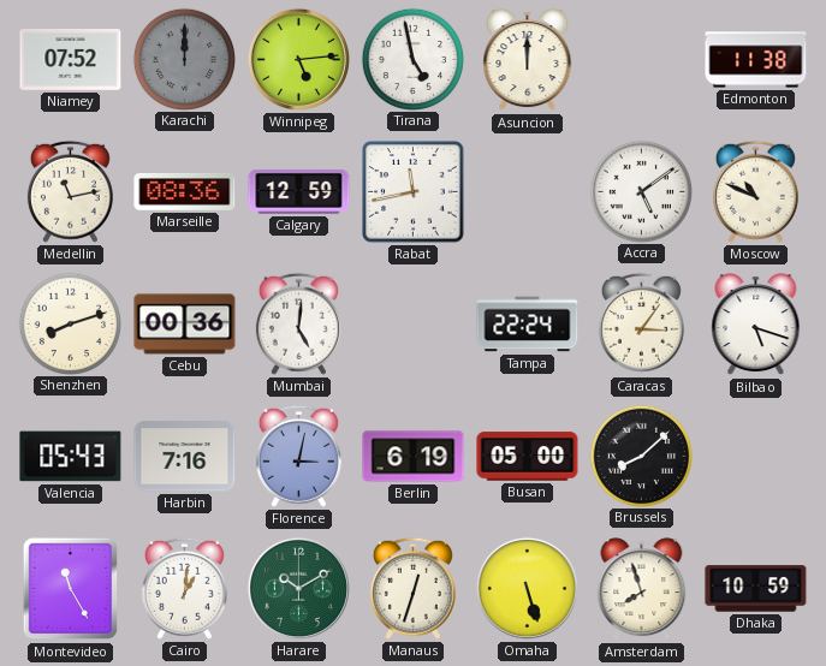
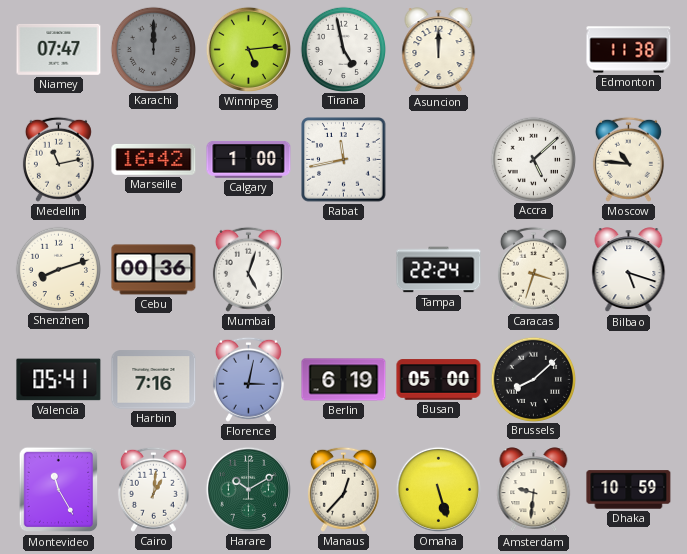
Niamey: 07:52 -> 07:47
Marseille: 08:36 -> 16:42
Calgary: 12:59 -> 1:00
Accra: 5:09 -> 5:08
Moscow: 10:49 -> 10:46
Mumbai: 5:01 -> 5:03
Caracas: 3:06 -> 3:33
Valencia: 05:43 -> 05:41
Manaus: 12:33 -> 12:37
Amsterdam: 7:57 -> 9:31
